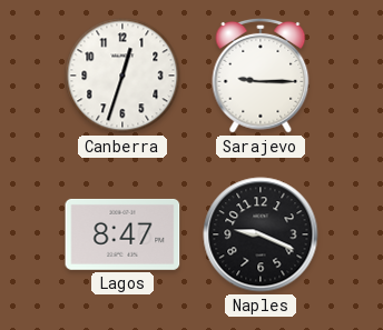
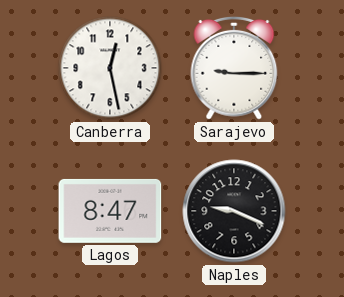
Canberra: 12:33 -> 12:28
